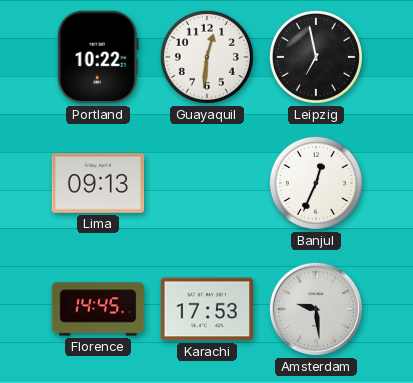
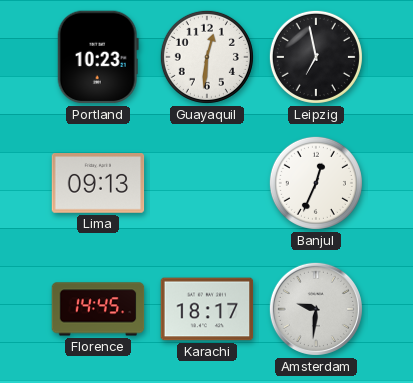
Portland: 10:22 -> 10:23
Karachi: 17:53 -> 18:17
Amsterdam: 9:29 -> 9:31
